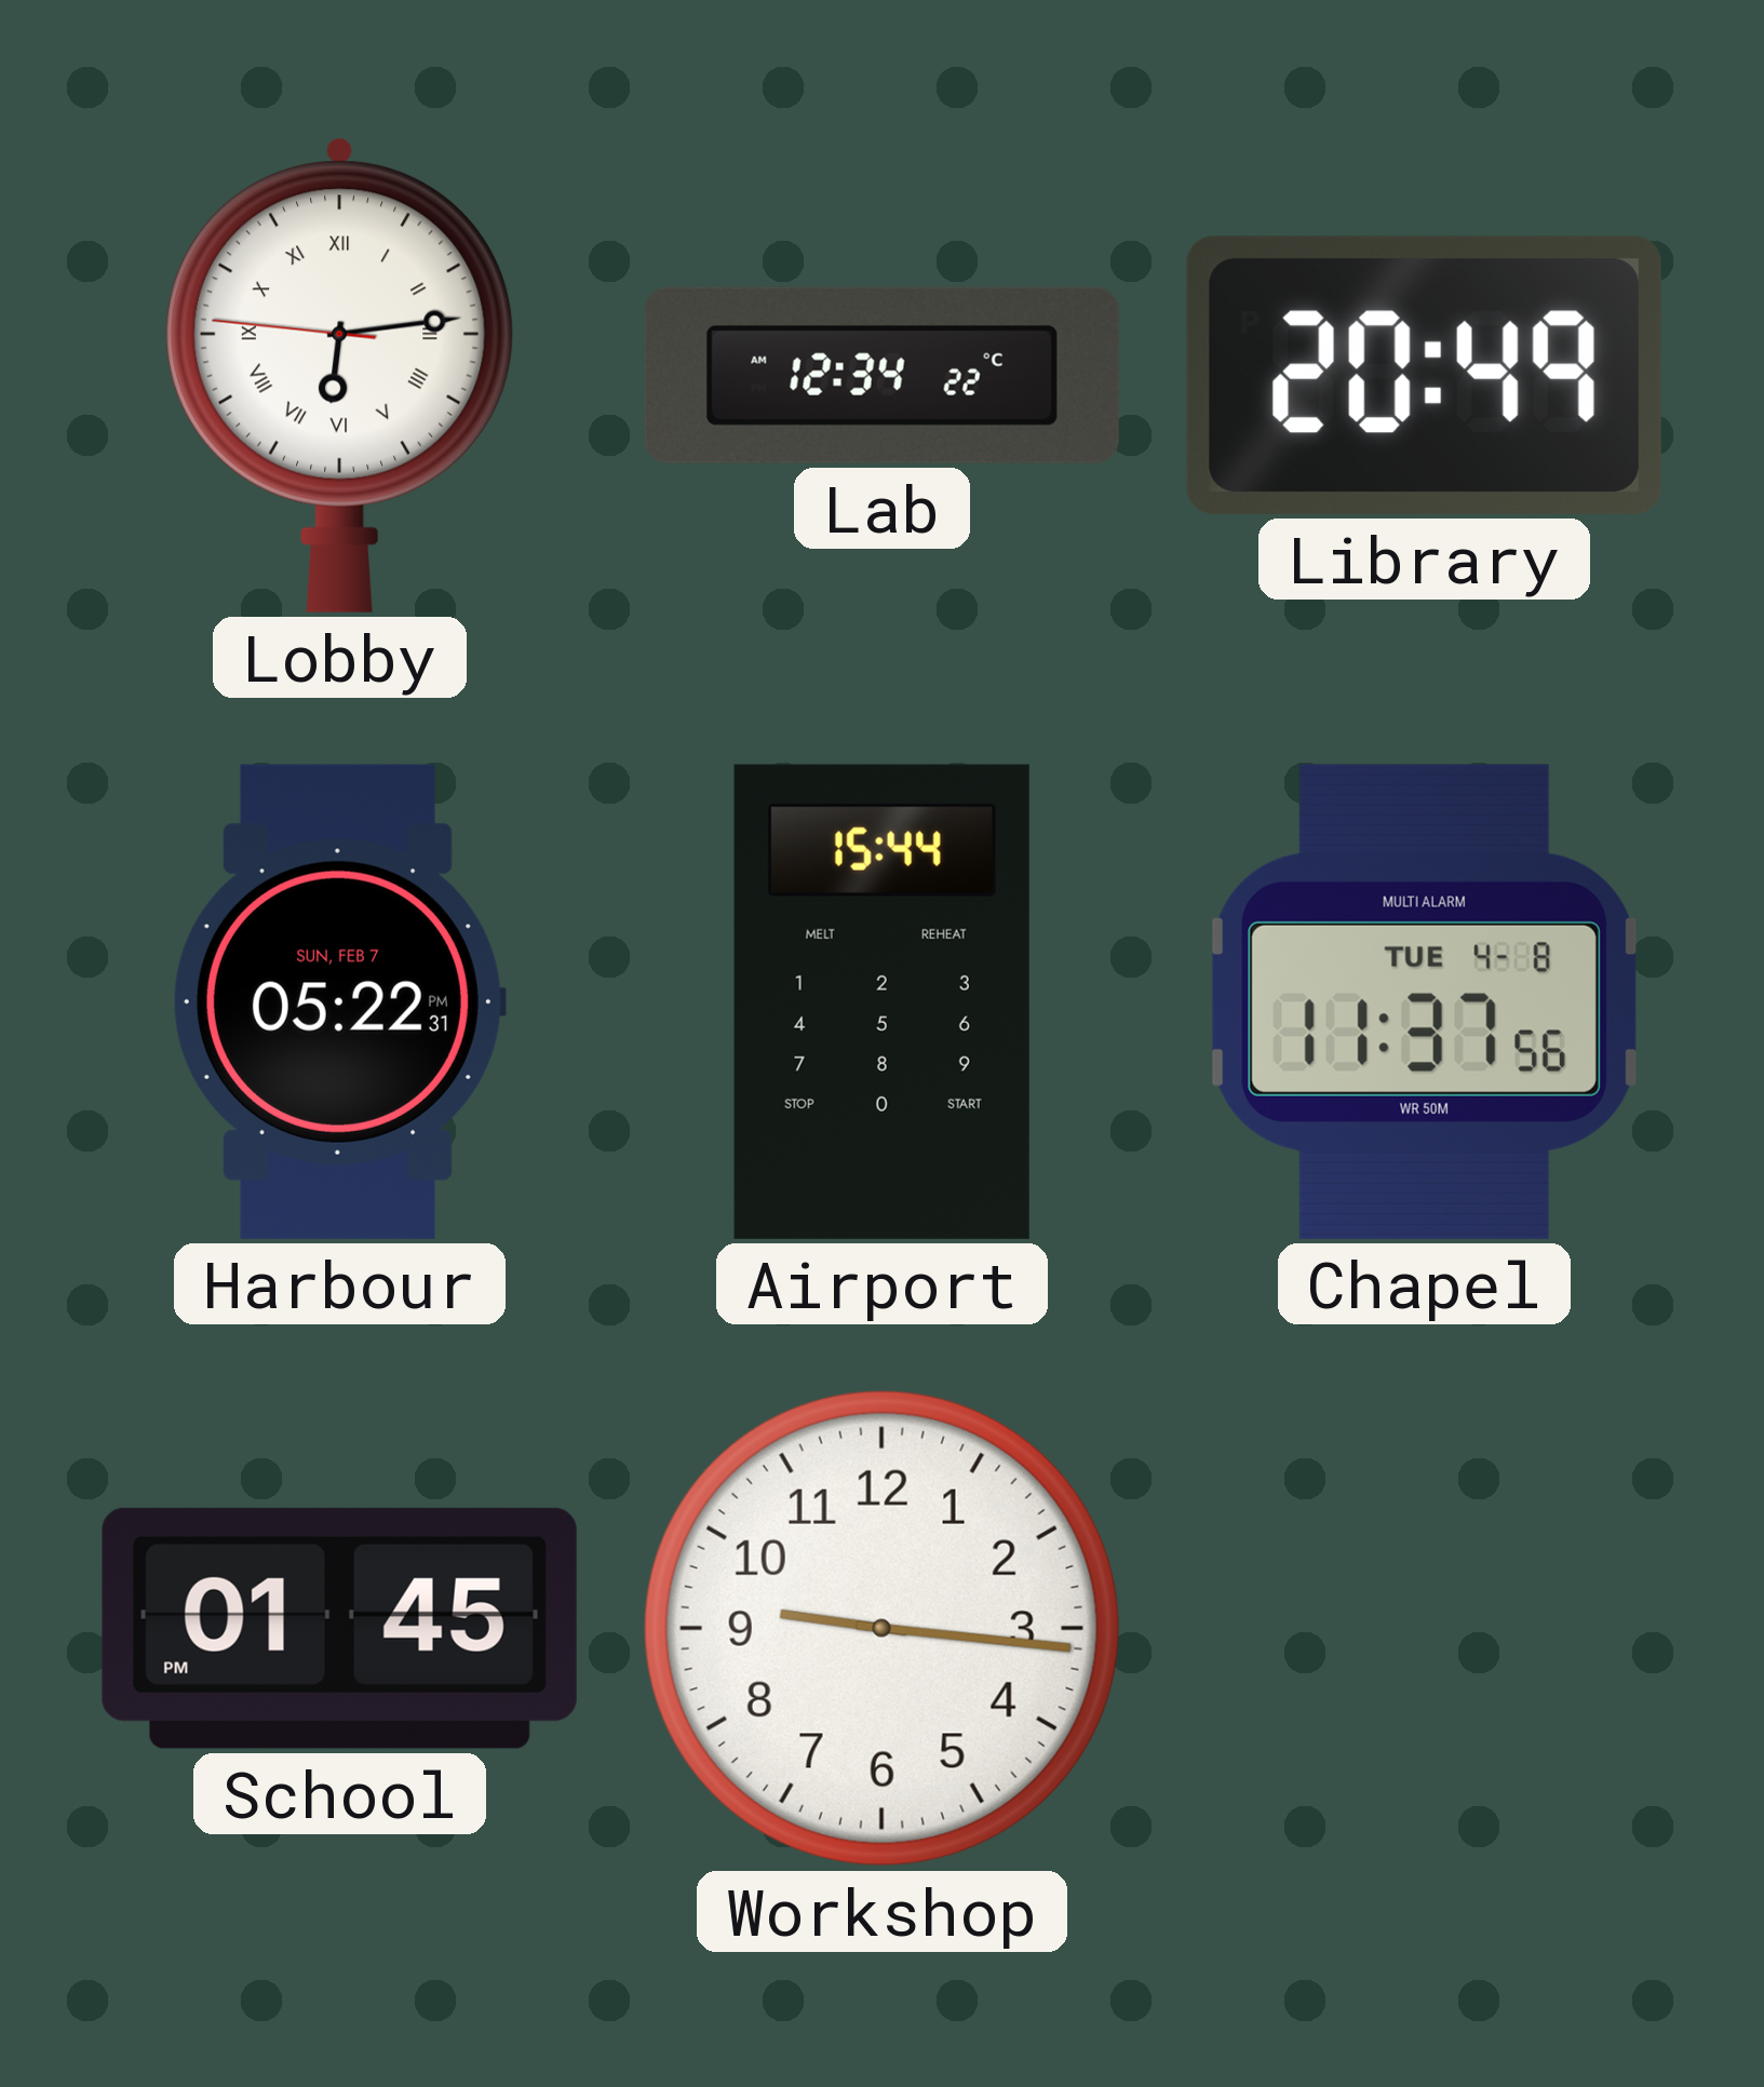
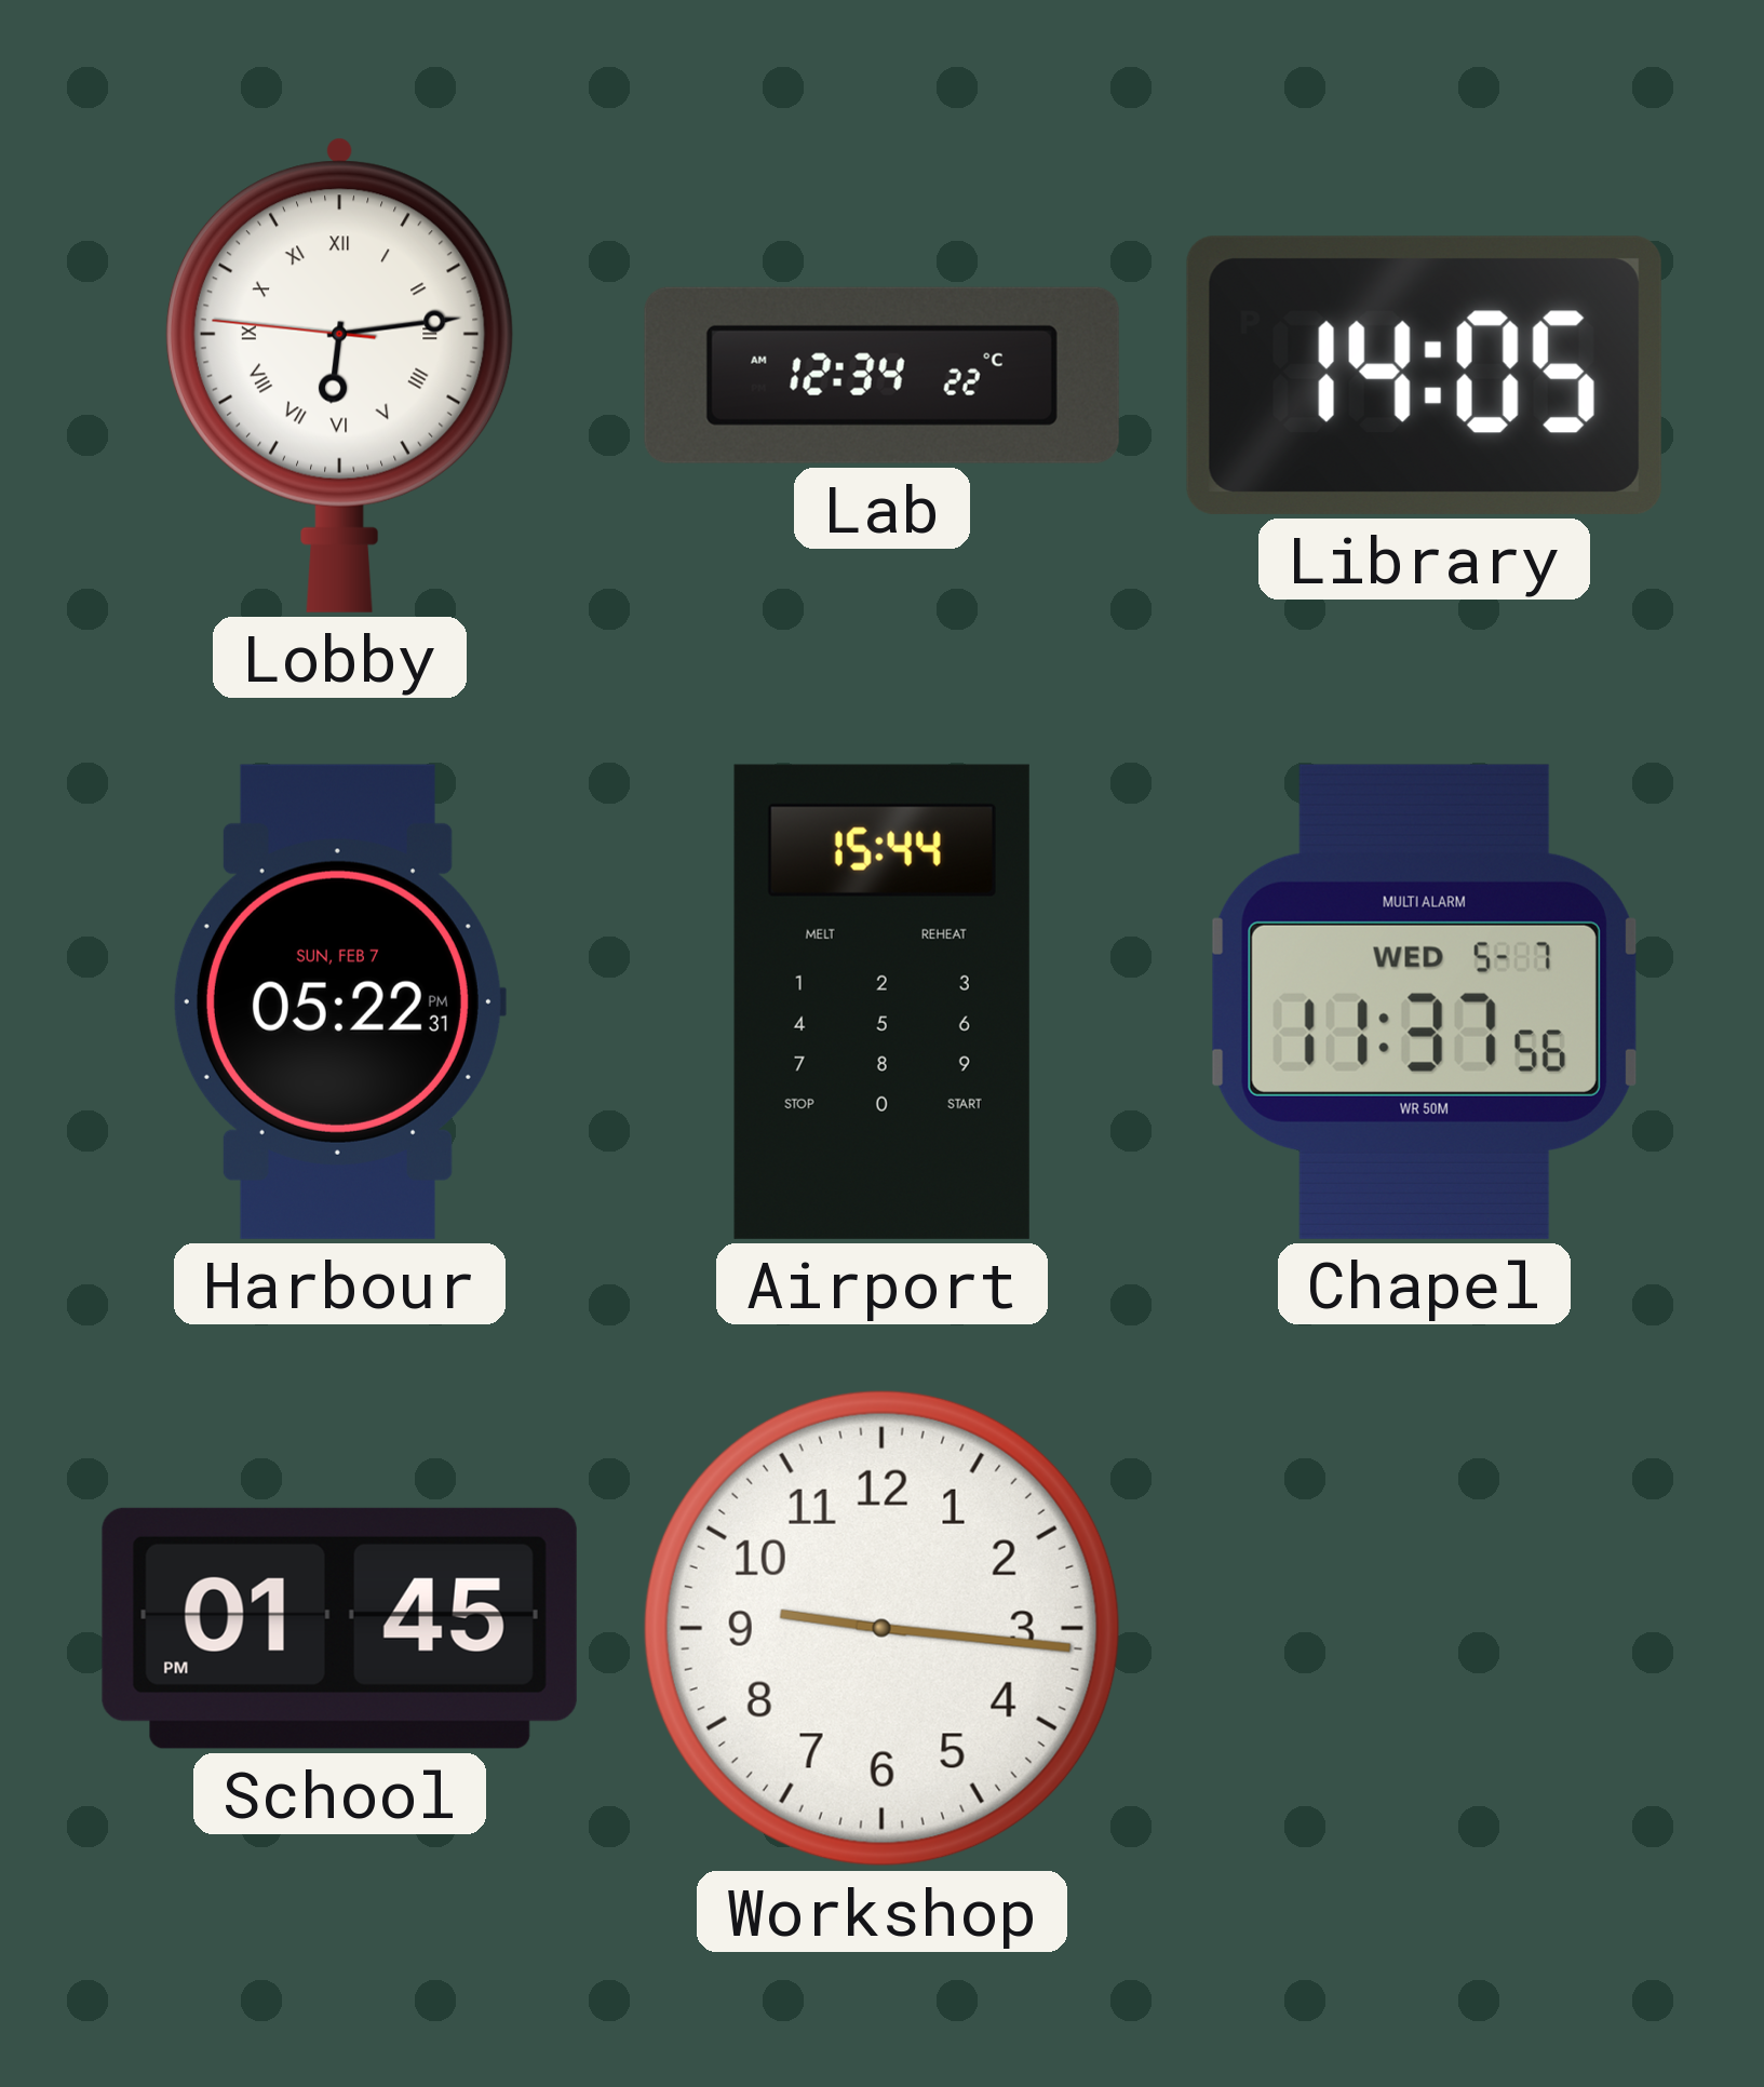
Library: 20:49 -> 14:05
Chapel date: TUE 4-8 -> WED 5-7
